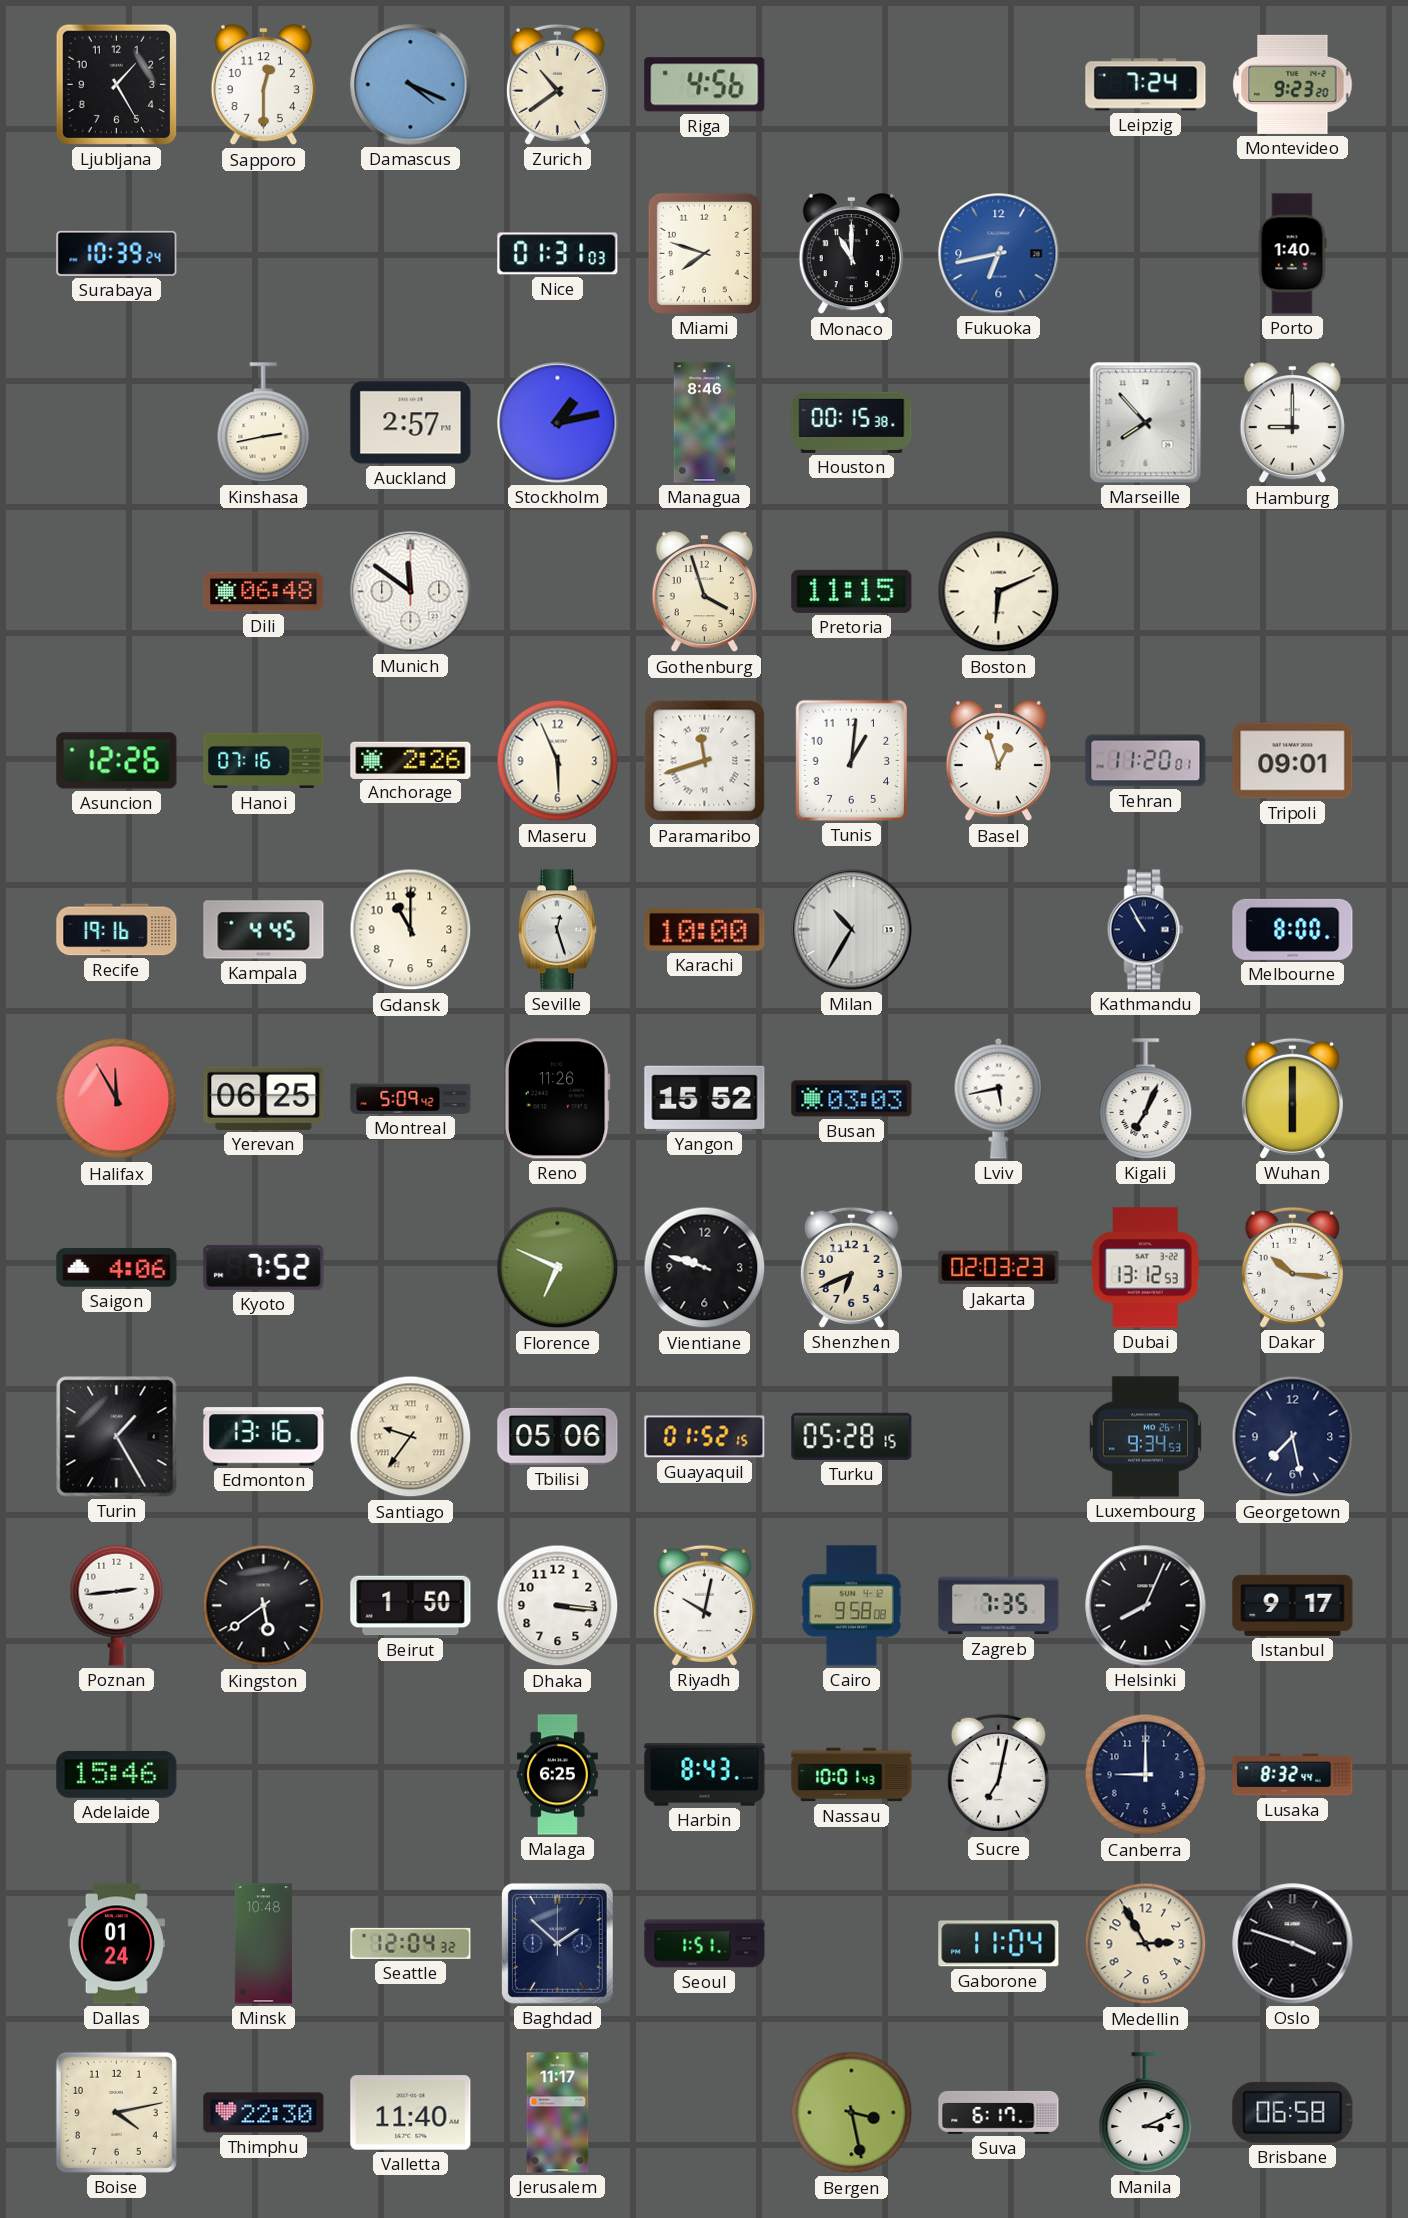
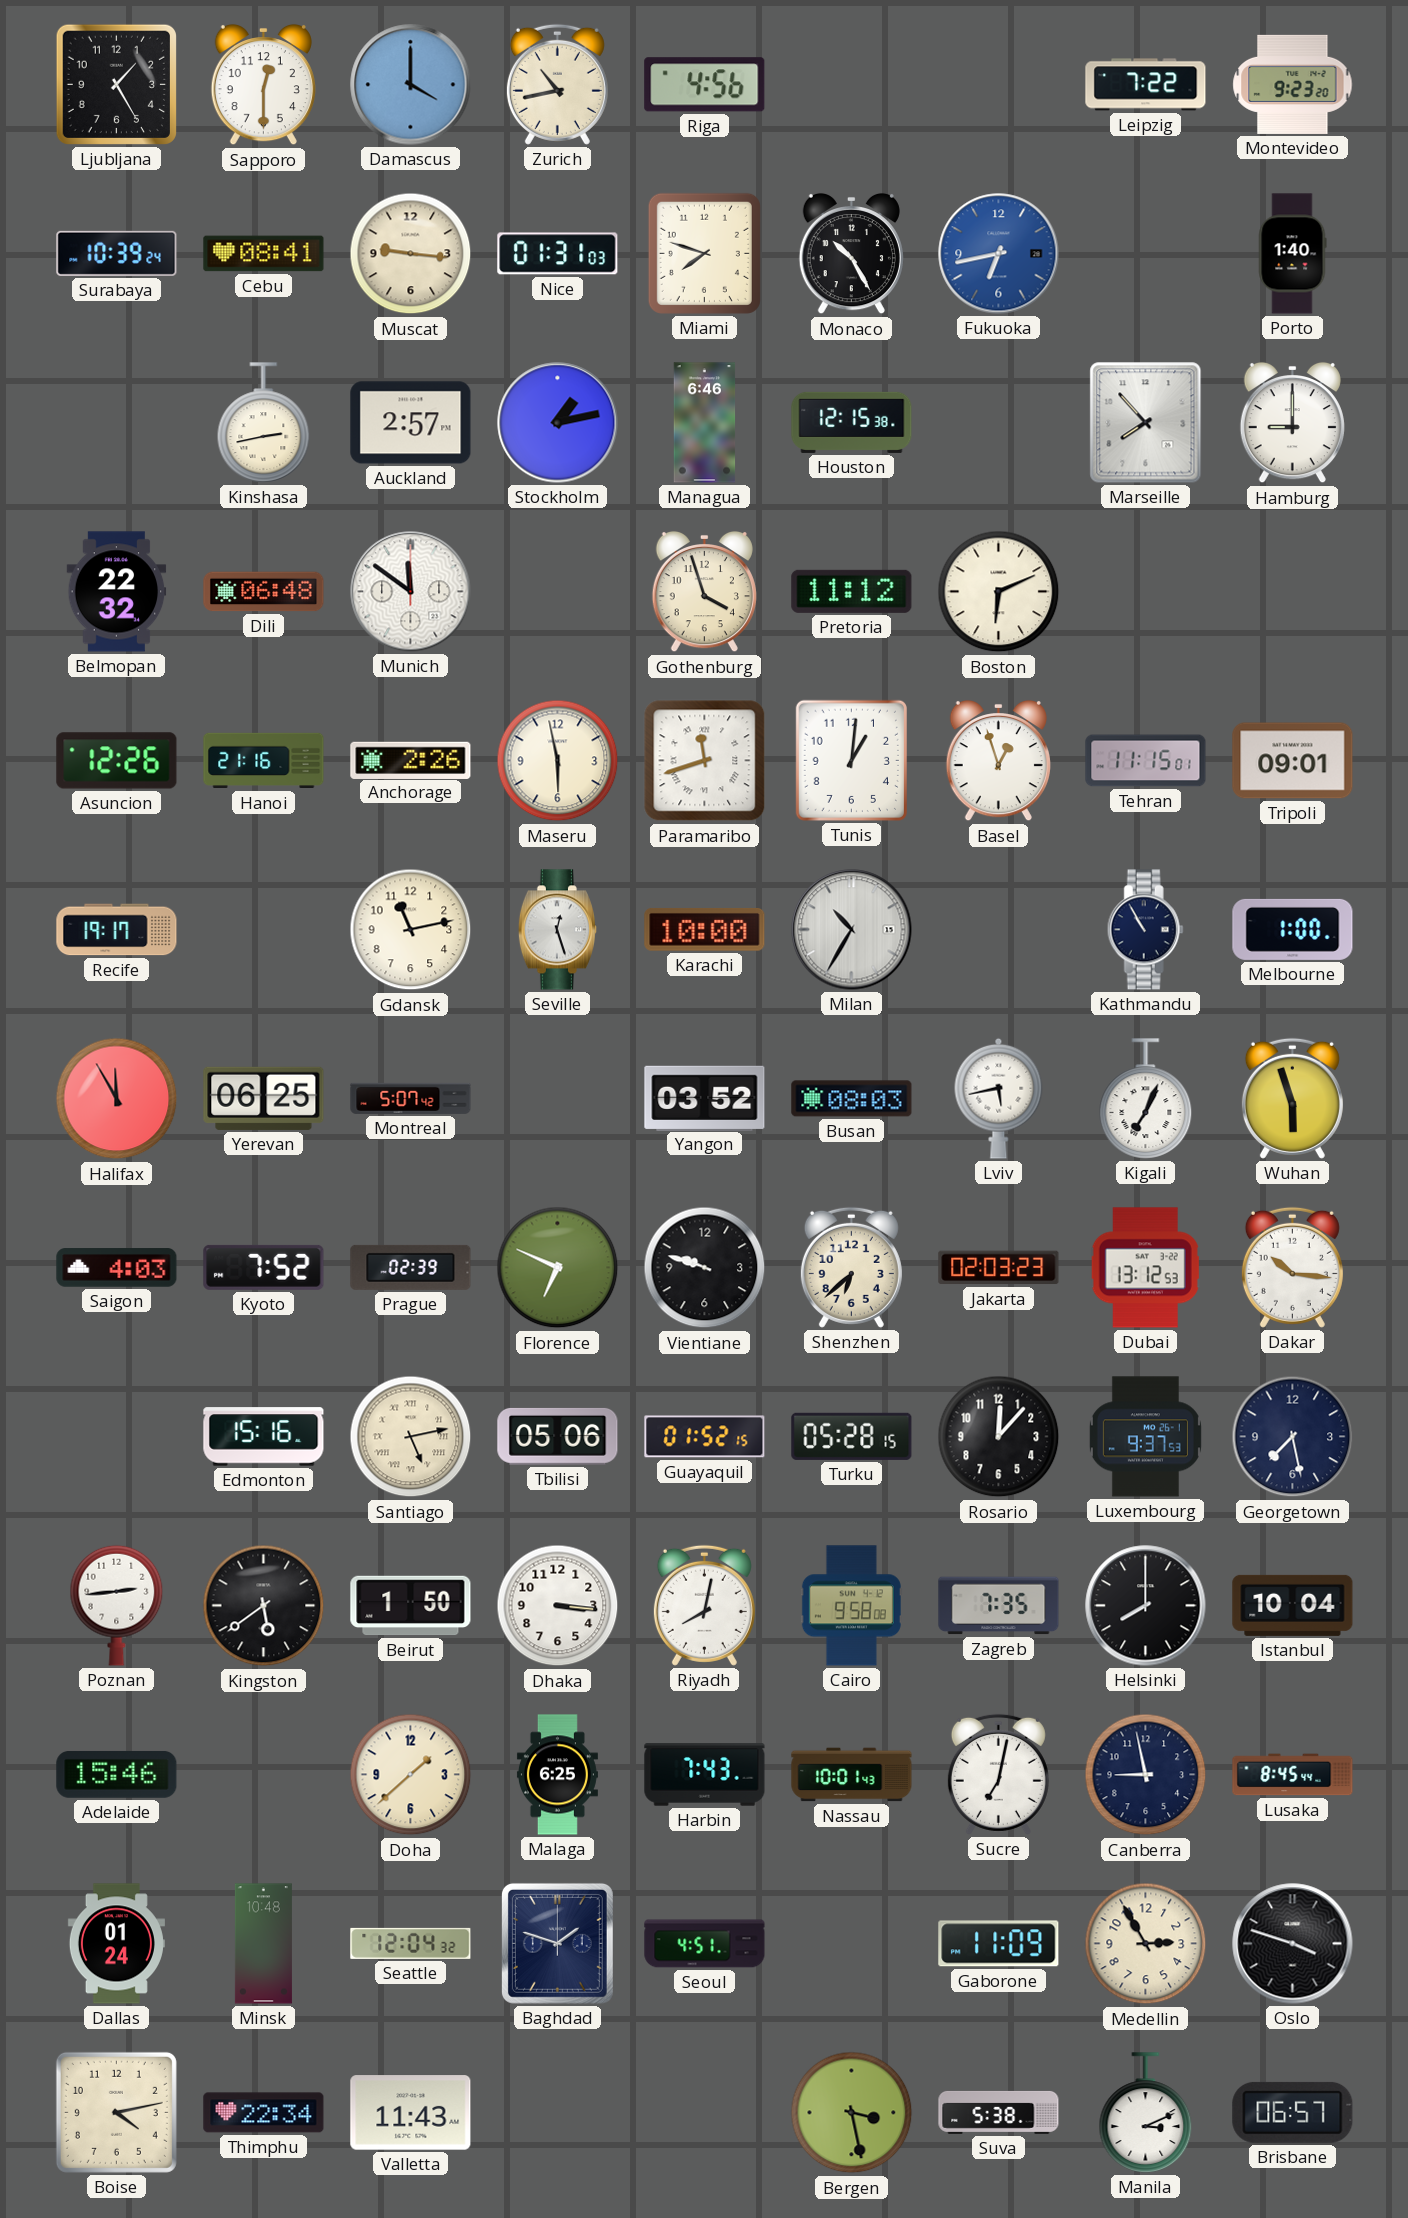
Damascus: 4:19 -> 4:00
Zurich: 10:39 -> 10:43
Leipzig: 7:24 -> 7:22
Cebu: none -> 08:41
Muscat: none -> 9:16
Monaco: 11:00 -> 10:25
Managua: 8:46 -> 6:46
Houston: 00:15 -> 12:15
Belmopan: none -> 22:32
Pretoria: 11:15 -> 11:12
Hanoi: 07:16 -> 21:16
Maseru: 5:56 -> 5:58
Tehran: 11:20 -> 11:15
Recife: 19:16 -> 19:17
Kampala: 4:45 -> none
Gdansk: 11:00 -> 11:13
Melbourne: 8:00 -> 1:00
Montreal: 5:09 -> 5:07
Reno: 11:26 -> none
Yangon: 15:52 -> 03:52
Busan: 03:03 -> 08:03
Wuhan: 6:00 -> 5:57
Saigon: 4:06 -> 4:03
Prague: none -> 02:39
Shenzhen: 6:41 -> 6:38
Turin: 1:25 -> none
Edmonton: 13:16 -> 15:16
Santiago: 9:36 -> 5:13
Rosario: none -> 12:07
Luxembourg: 9:34 -> 9:37
Riyadh: 10:02 -> 8:02
Helsinki: 8:04 -> 8:00
Istanbul: 9:17 -> 10:04
Doha: none -> 1:38
Harbin: 8:43 -> 7:43
Canberra: 9:00 -> 8:58
Lusaka: 8:32 -> 8:45
Baghdad: 1:52 -> 1:48
Seoul: 1:51 -> 4:51
Gaborone: 11:04 -> 11:09
Thimphu: 22:30 -> 22:34
Valletta: 11:40 -> 11:43
Jerusalem: 11:17 -> none
Suva: 6:17 -> 5:38
Brisbane: 06:58 -> 06:57
